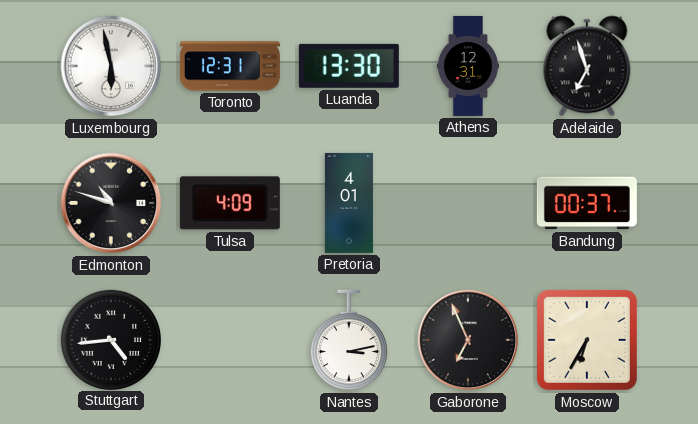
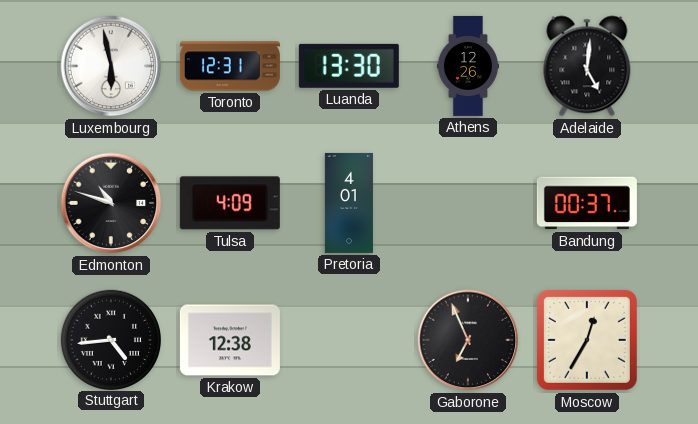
Athens: 12:31 -> 12:26
Adelaide: 6:57 -> 5:01
Krakow: none -> 12:38
Nantes: 3:13 -> none
Moscow: 6:35 -> 12:35
